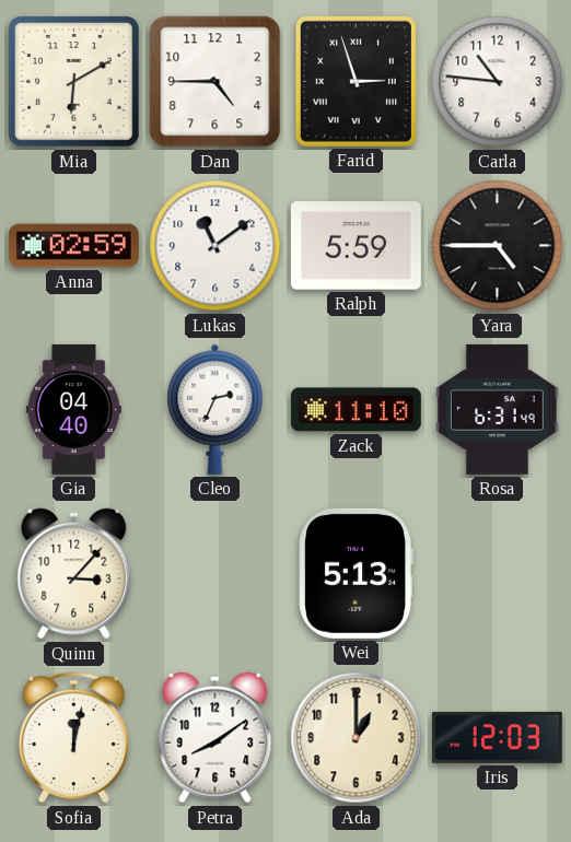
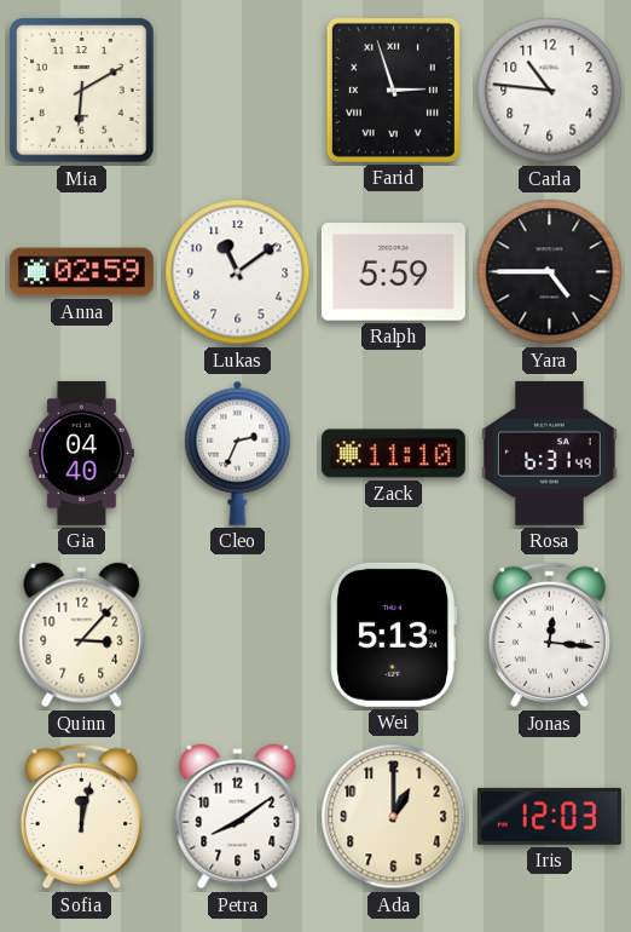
Dan: 4:45 -> none
Jonas: none -> 12:16
